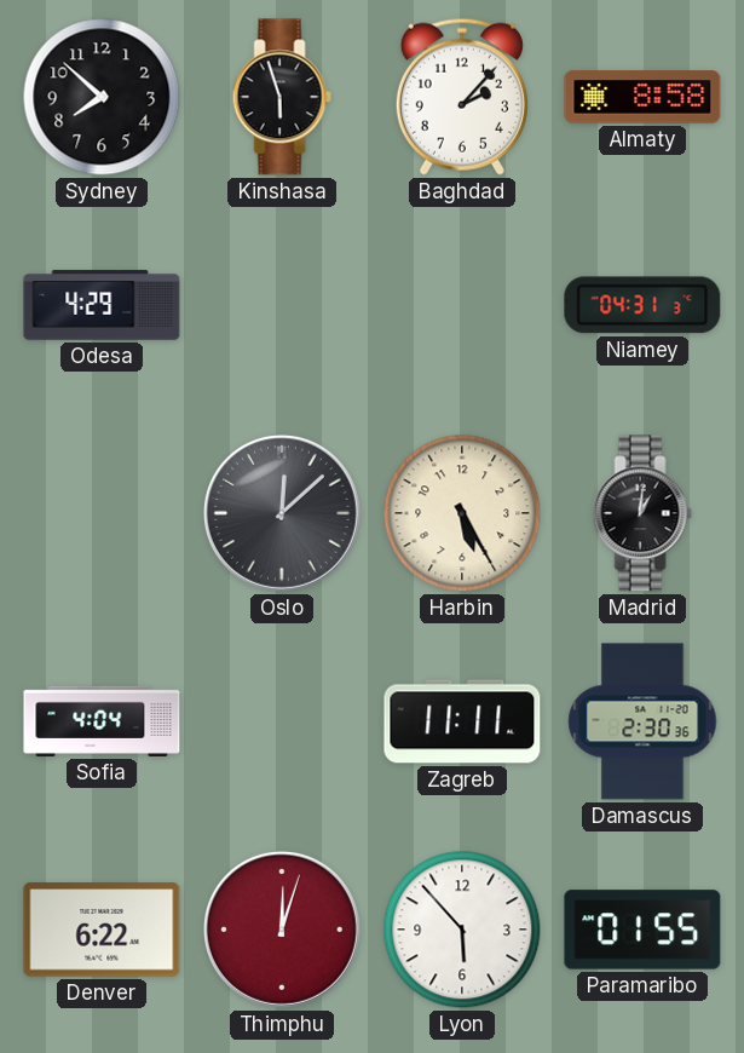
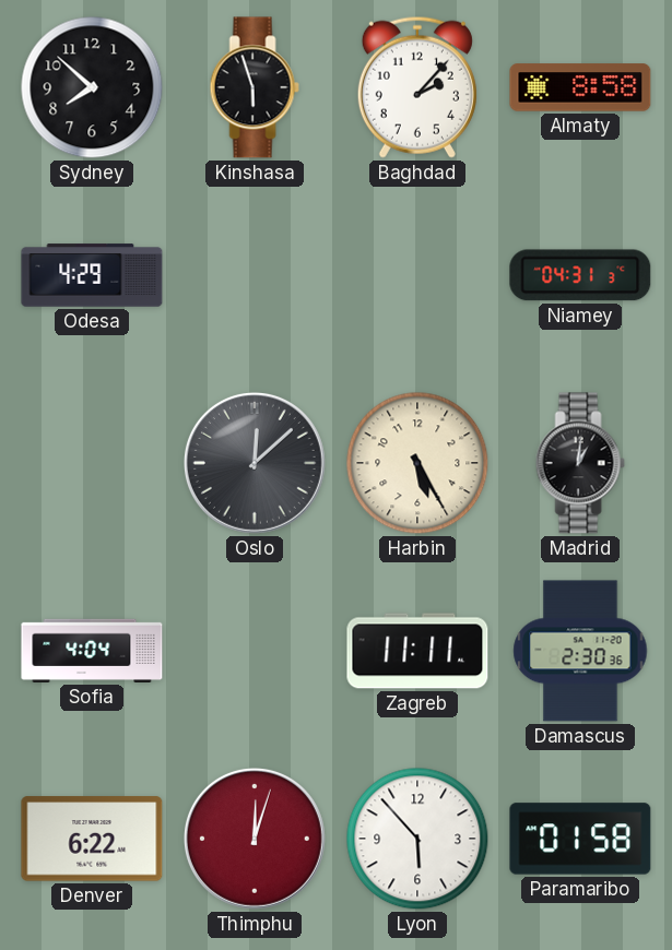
Paramaribo: 01:55 -> 01:58
